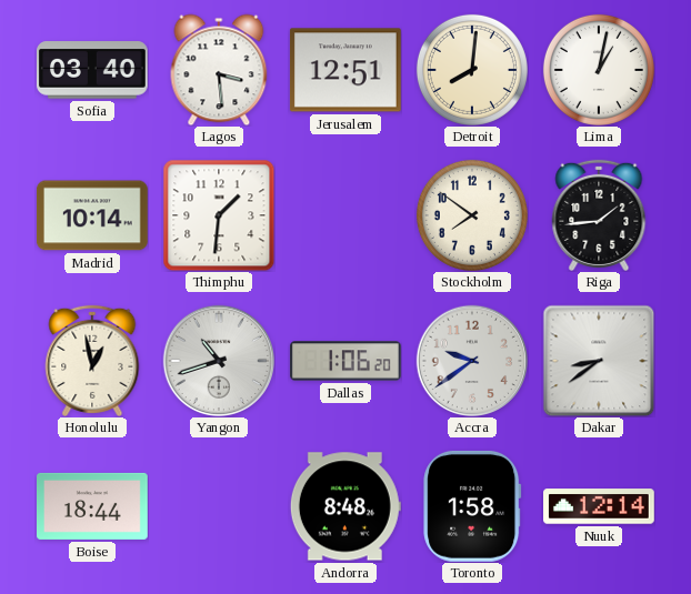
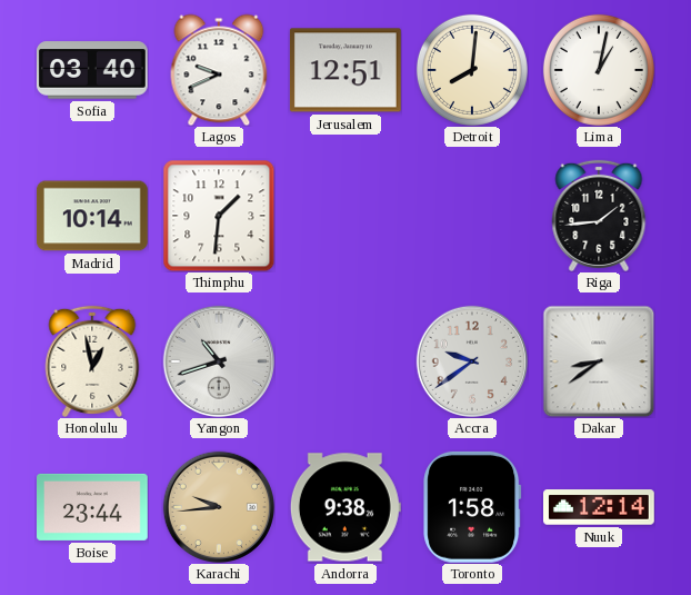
Lagos: 3:29 -> 9:41
Stockholm: 7:51 -> none
Dallas: 1:06 -> none
Boise: 18:44 -> 23:44
Karachi: none -> 9:44
Andorra: 8:48 -> 9:38
